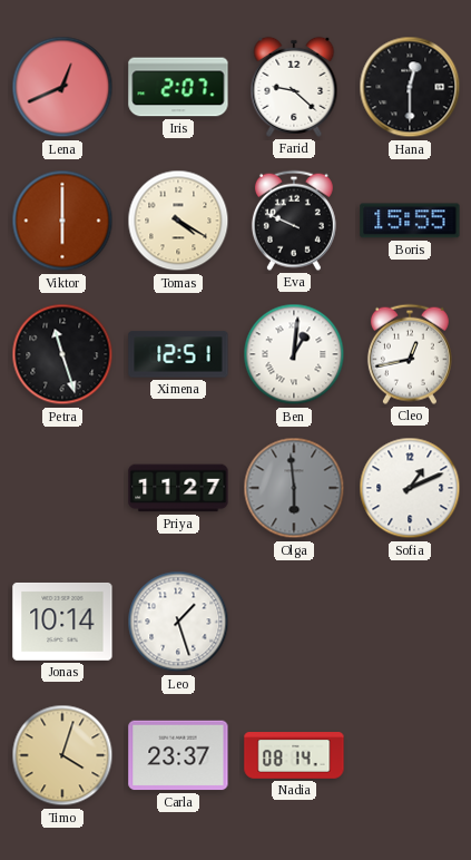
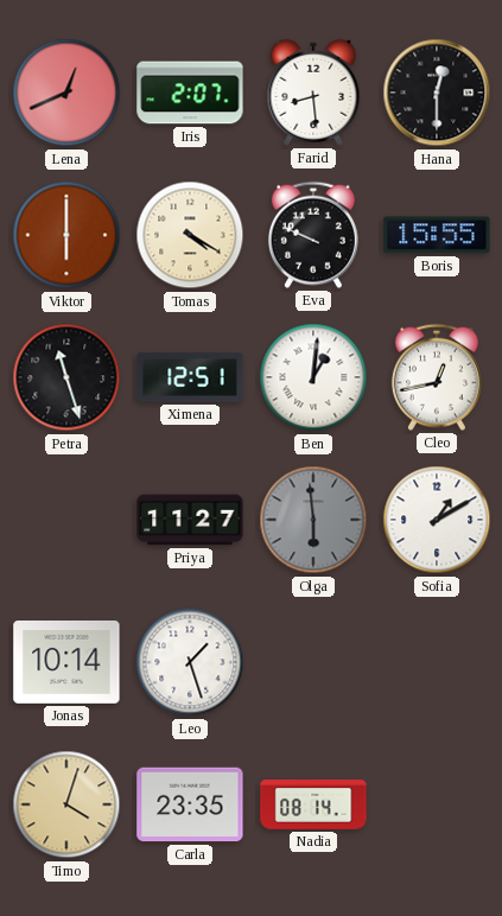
Farid: 9:22 -> 8:29
Sofia: 1:11 -> 1:10
Carla: 23:37 -> 23:35
